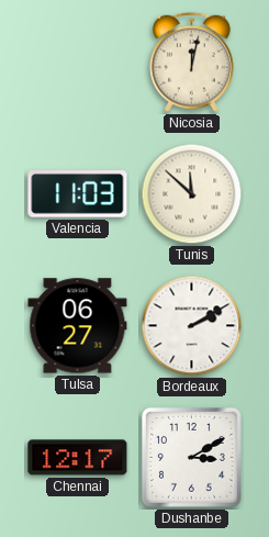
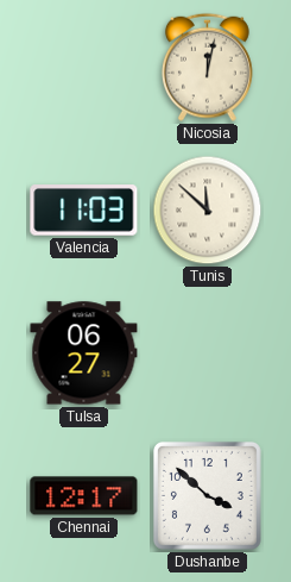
Bordeaux: 2:10 -> none
Dushanbe: 3:10 -> 3:52
